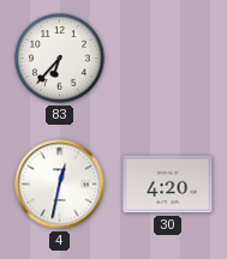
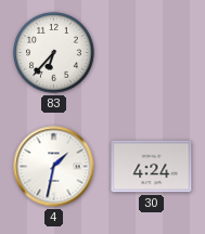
4: 12:32 -> 1:32
30: 4:20 -> 4:24
